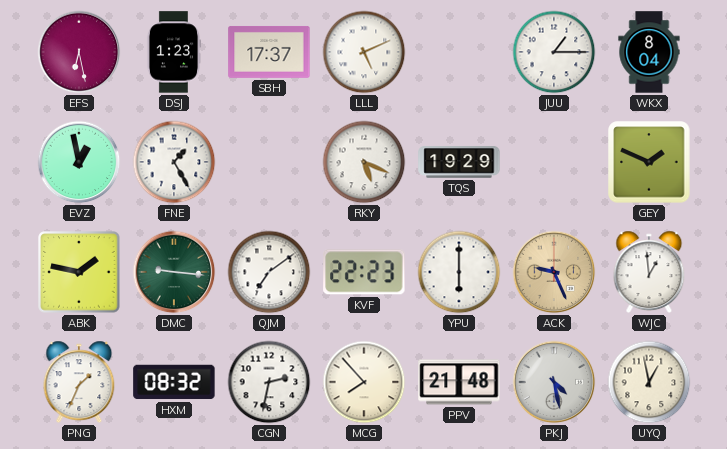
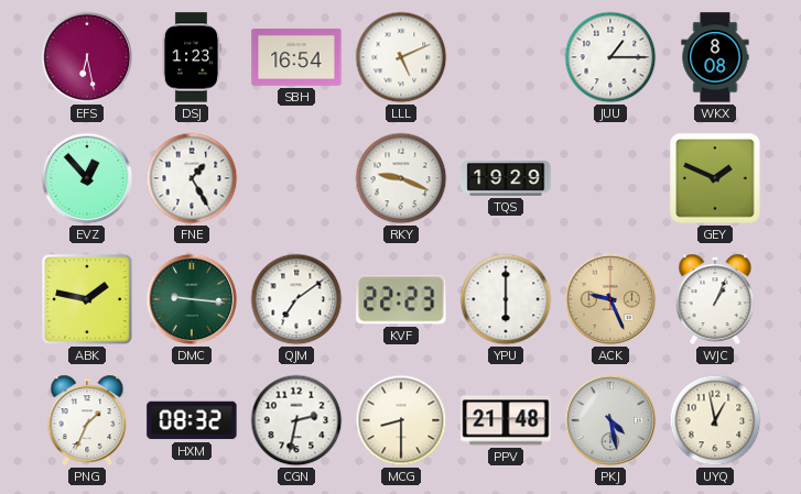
SBH: 17:37 -> 16:54
WKX: 8:04 -> 8:08
EVZ: 12:58 -> 12:53
RKY: 5:19 -> 9:19
WJC: 12:59 -> 1:04
MCG: 7:53 -> 8:30
